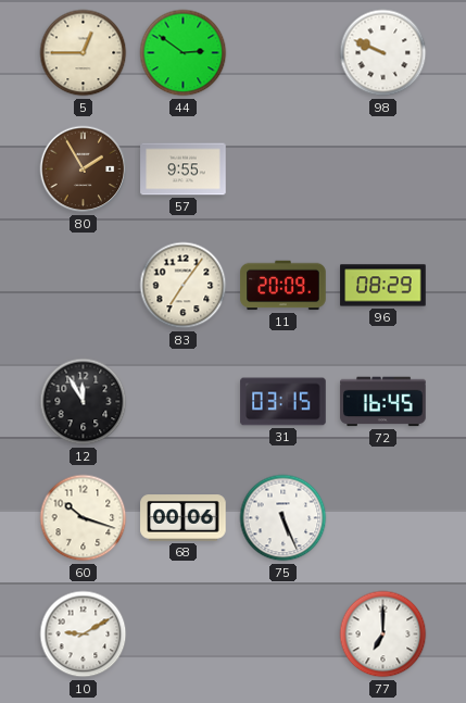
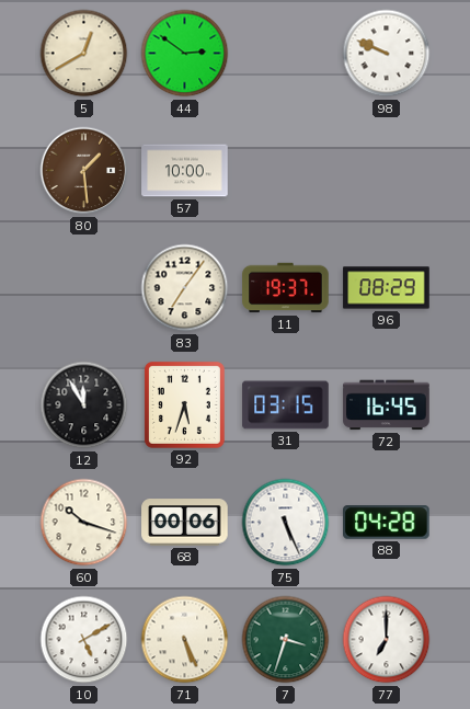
5: 12:45 -> 12:40
80: 1:55 -> 1:29
57: 9:55 -> 10:00
11: 20:09 -> 19:37
92: none -> 5:33
88: none -> 04:28
10: 9:10 -> 5:10
71: none -> 5:26
7: none -> 3:33
